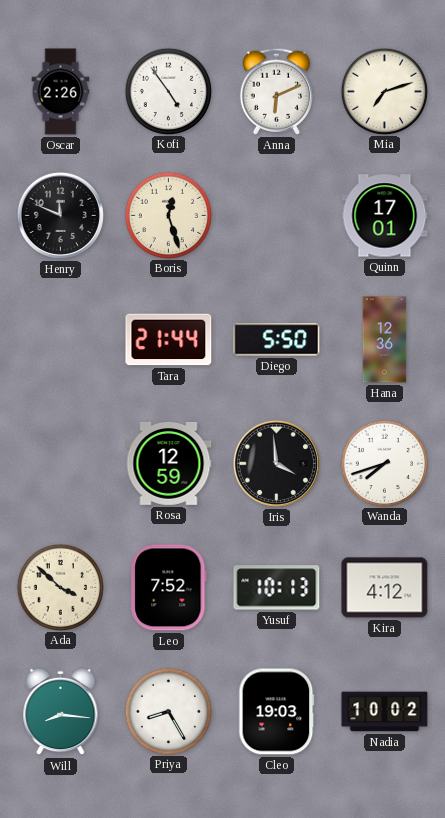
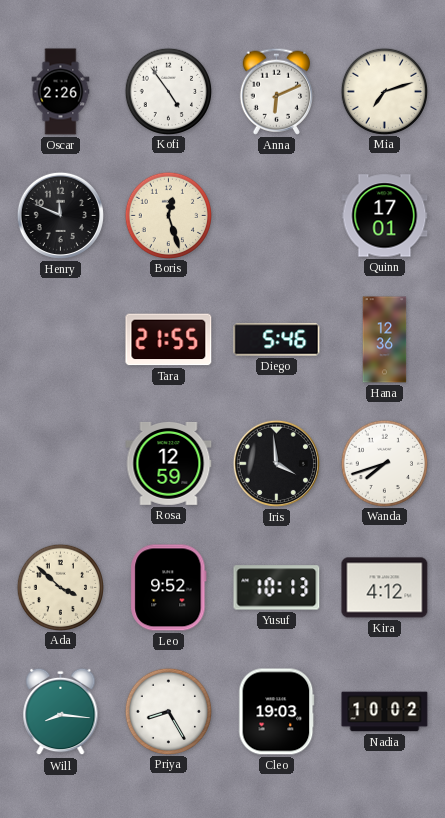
Tara: 21:44 -> 21:55
Diego: 5:50 -> 5:46
Leo: 7:52 -> 9:52
